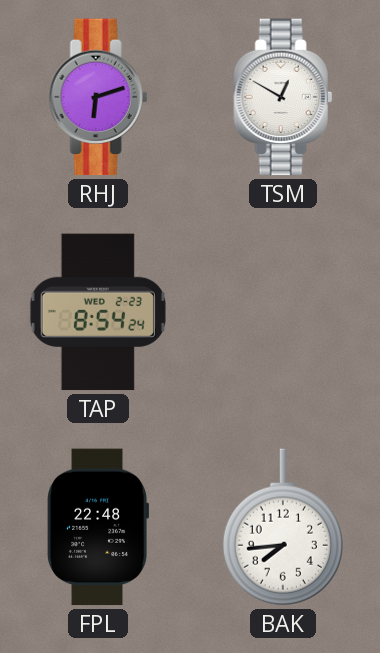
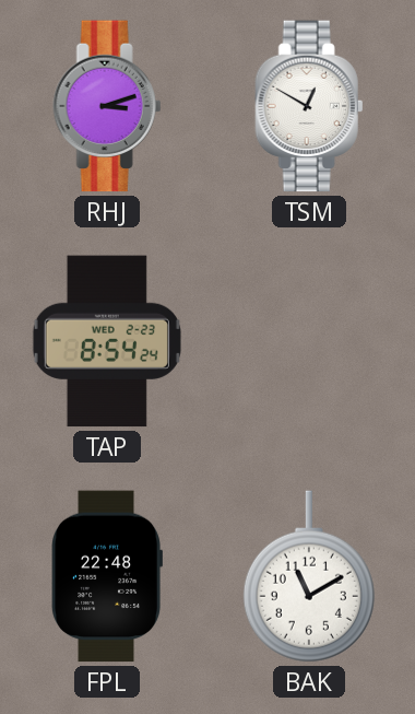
RHJ: 6:12 -> 3:12
BAK: 7:44 -> 11:10
